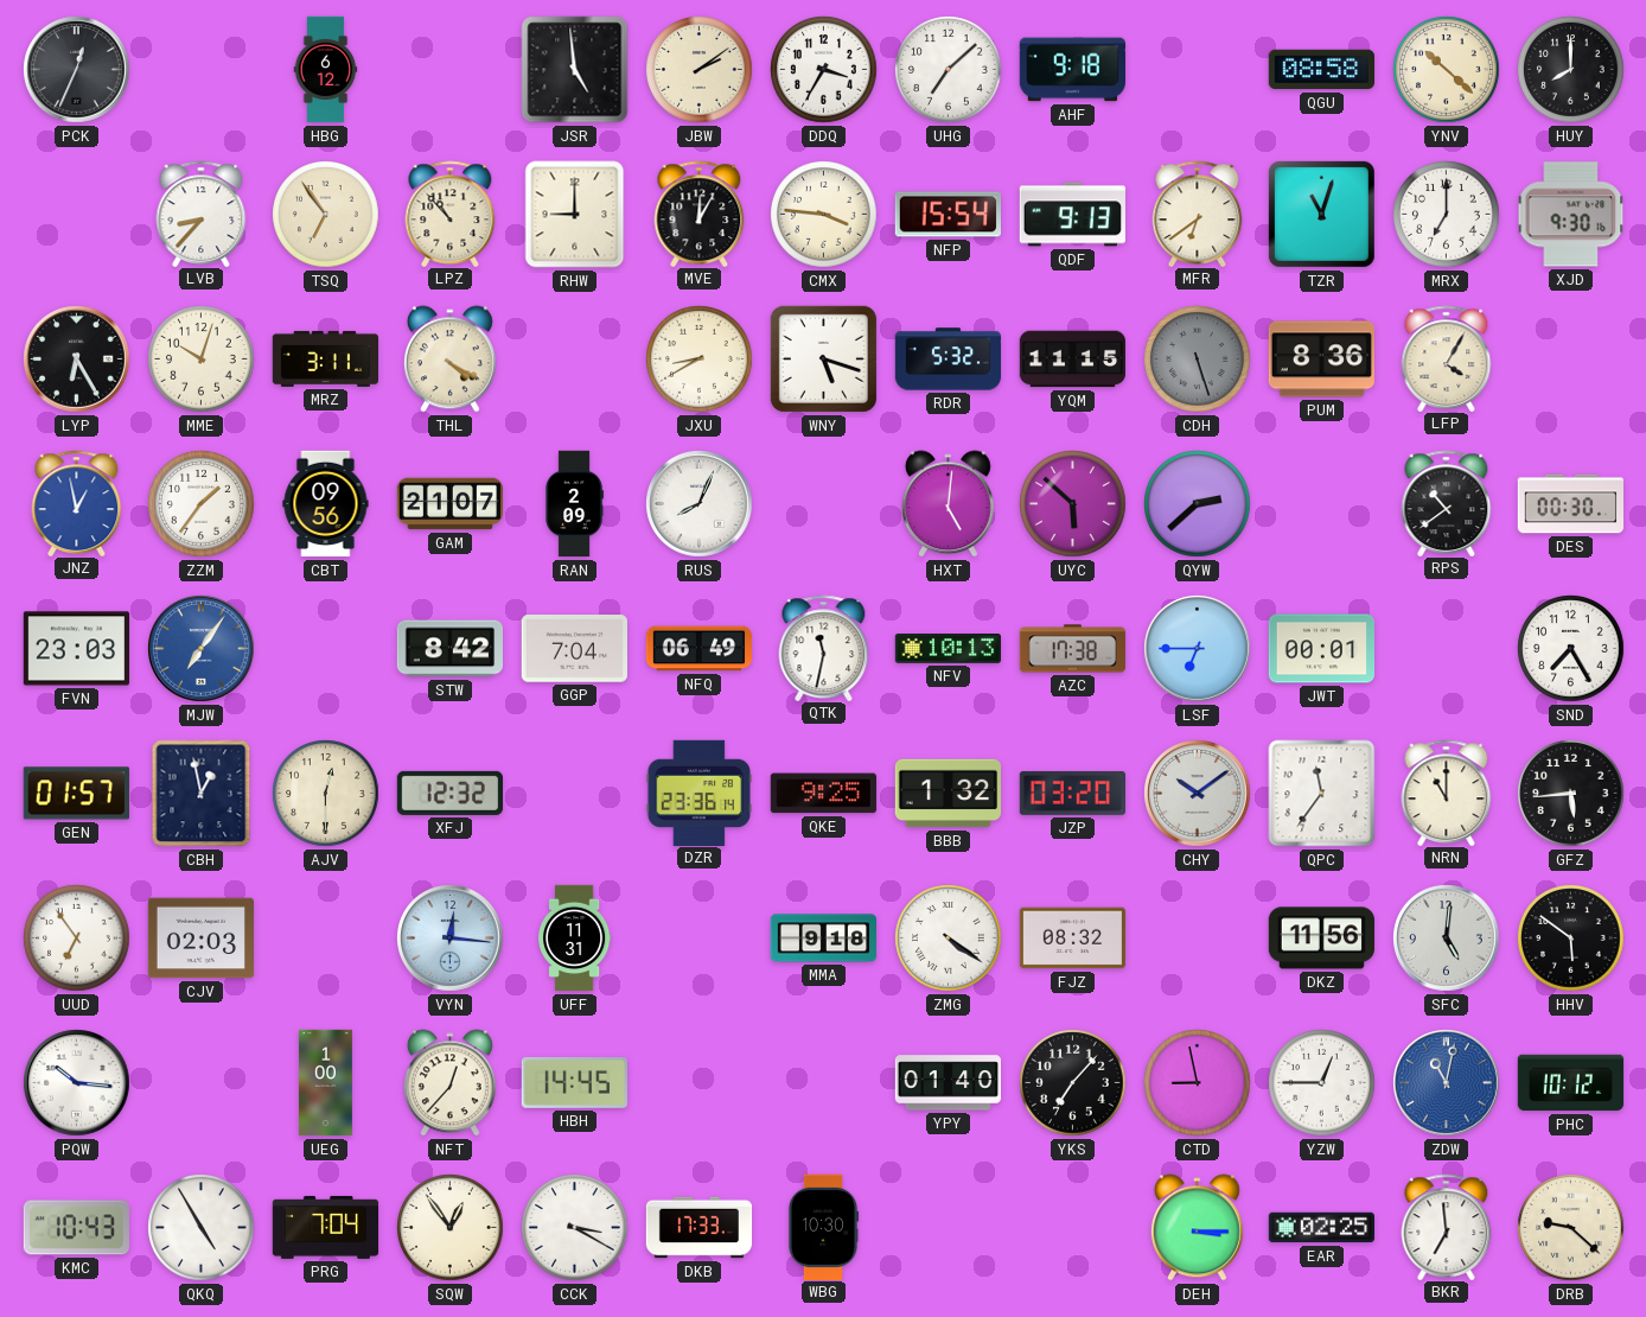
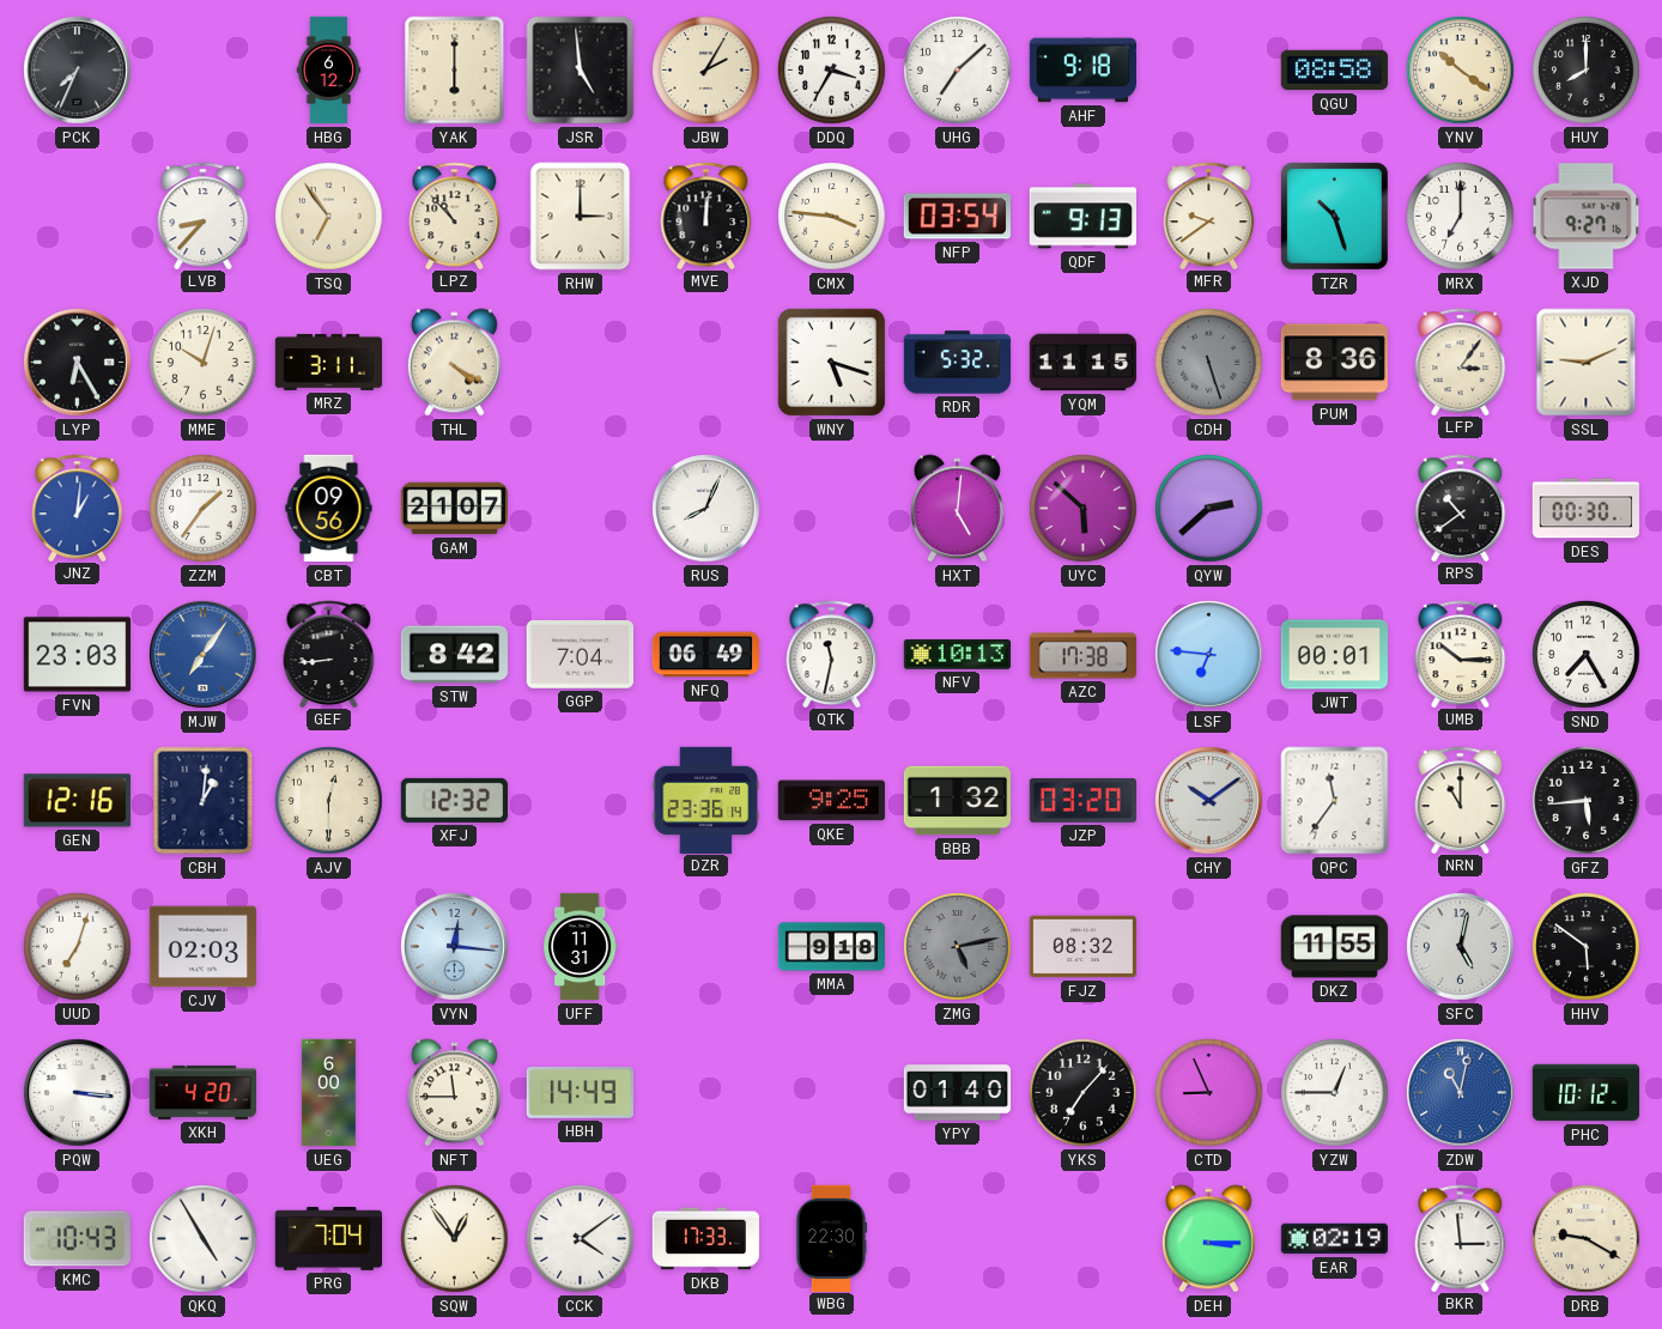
PCK: 12:34 -> 7:34
YAK: none -> 6:00
JBW: 2:09 -> 2:05
YNV: 10:22 -> 10:21
RHW: 9:00 -> 3:00
MVE: 12:05 -> 12:01
NFP: 15:54 -> 03:54
MFR: 6:39 -> 9:39
TZR: 11:03 -> 10:27
XJD: 9:30 -> 9:27
JXU: 8:40 -> none
LFP: 4:05 -> 3:06
SSL: none -> 9:11
JNZ: 12:58 -> 1:01
RAN: 2:09 -> none
GEF: none -> 8:44
LSF: 6:45 -> 6:46
UMB: none -> 10:15
GEN: 01:57 -> 12:16
CBH: 12:58 -> 1:01
UUD: 6:54 -> 7:03
ZMG: 4:21 -> 5:13
ZMG dial: white -> grey
DKZ: 11:56 -> 11:55
SFC: 5:01 -> 5:02
PQW: 10:16 -> 3:16
XKH: none -> 4:20
UEG: 1:00 -> 6:00
NFT: 12:37 -> 11:45
HBH: 14:45 -> 14:49
CTD: 8:58 -> 8:56
CCK: 3:20 -> 4:09
WBG: 10:30 -> 22:30
EAR: 02:25 -> 02:19
BKR: 6:59 -> 2:59
DRB: 9:22 -> 9:20
